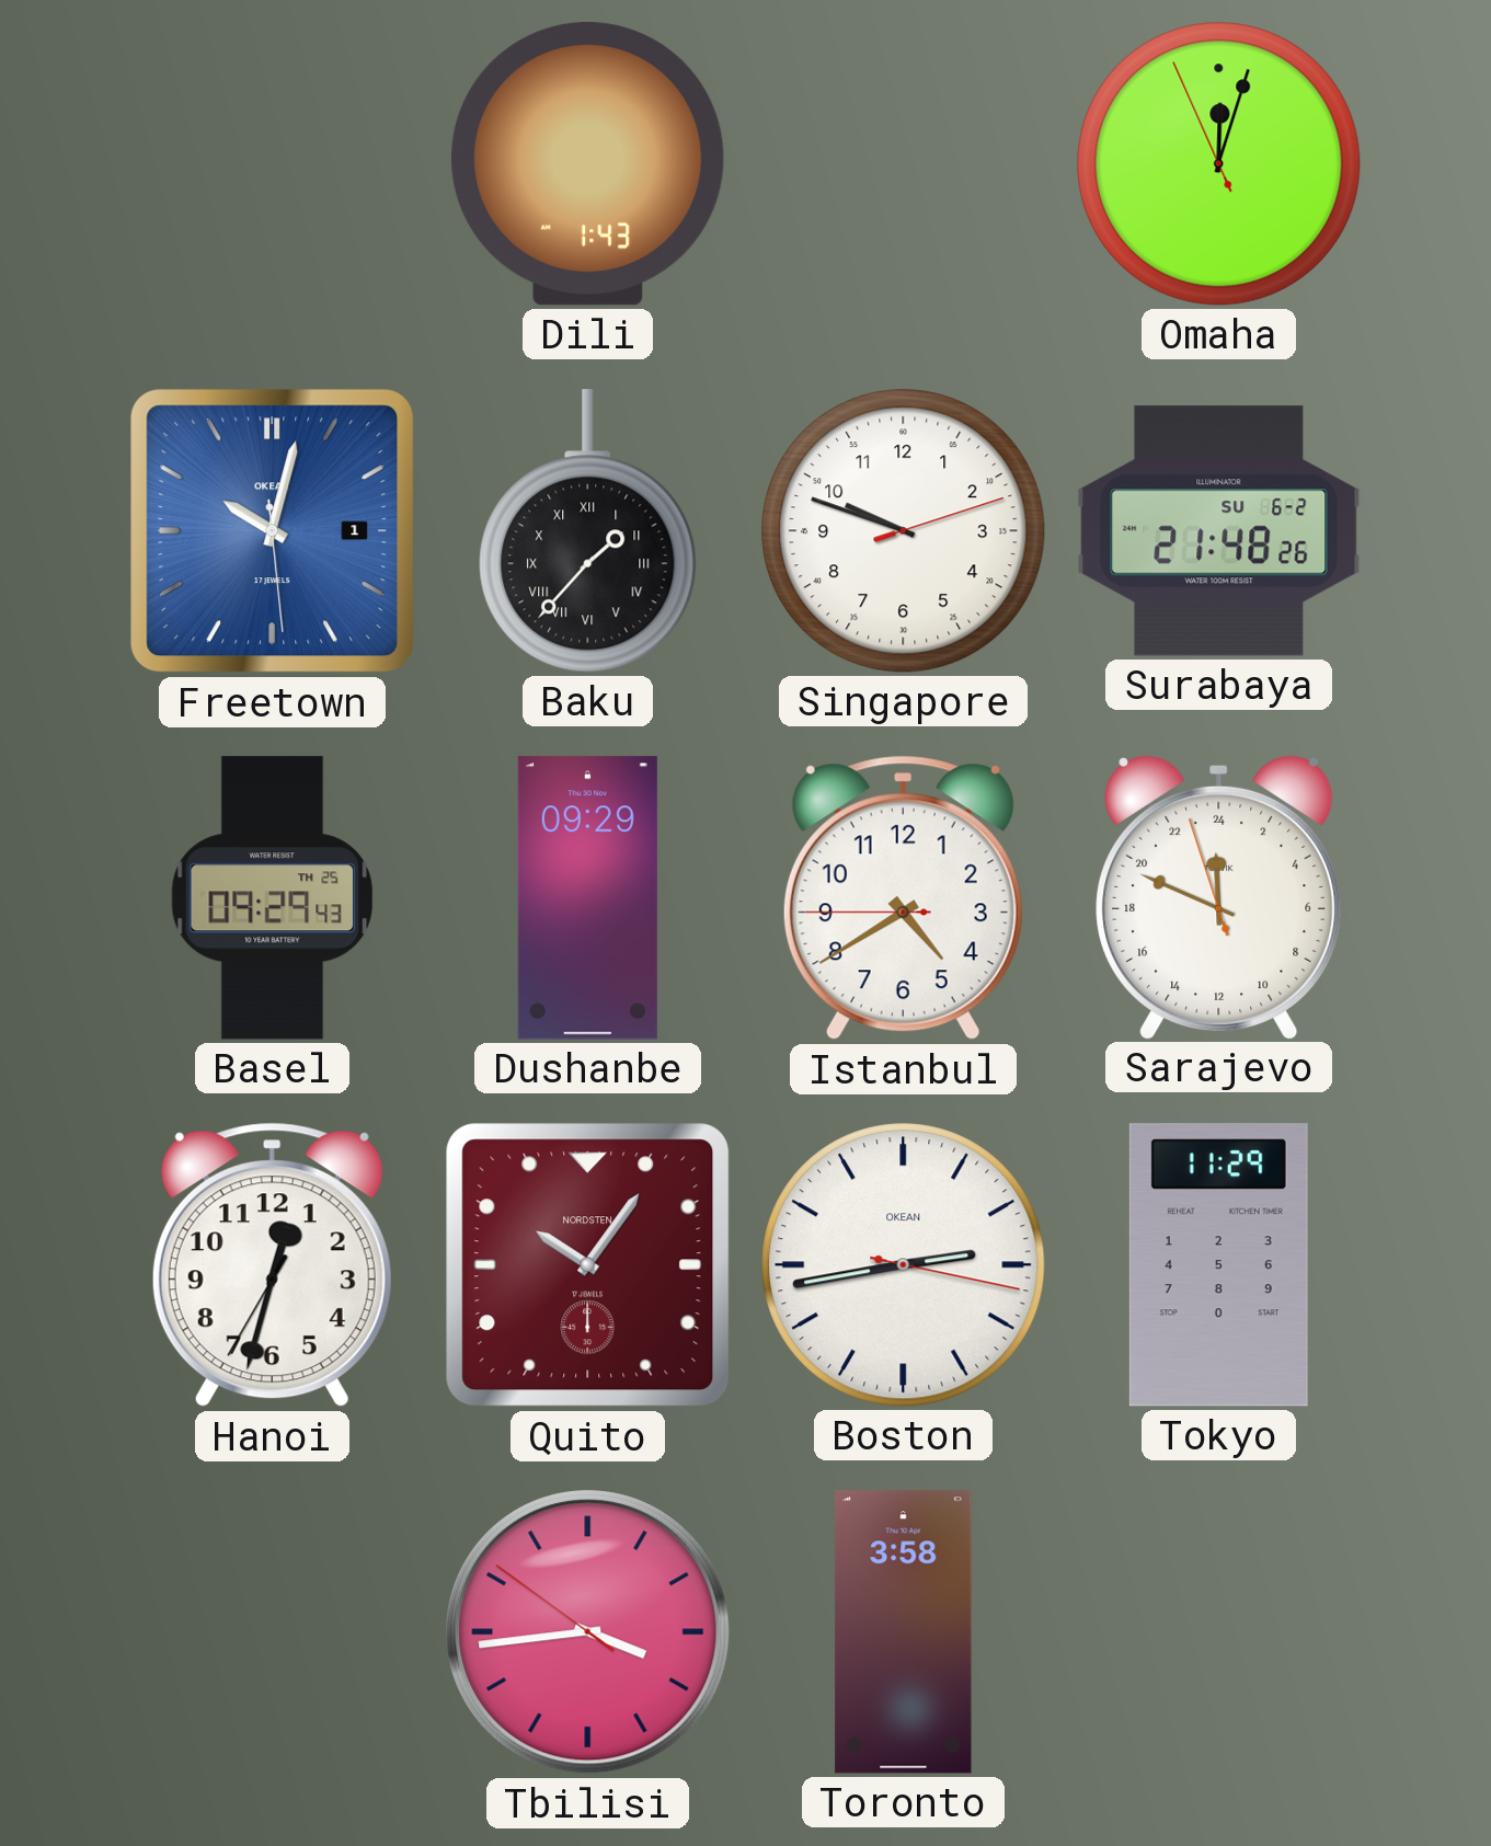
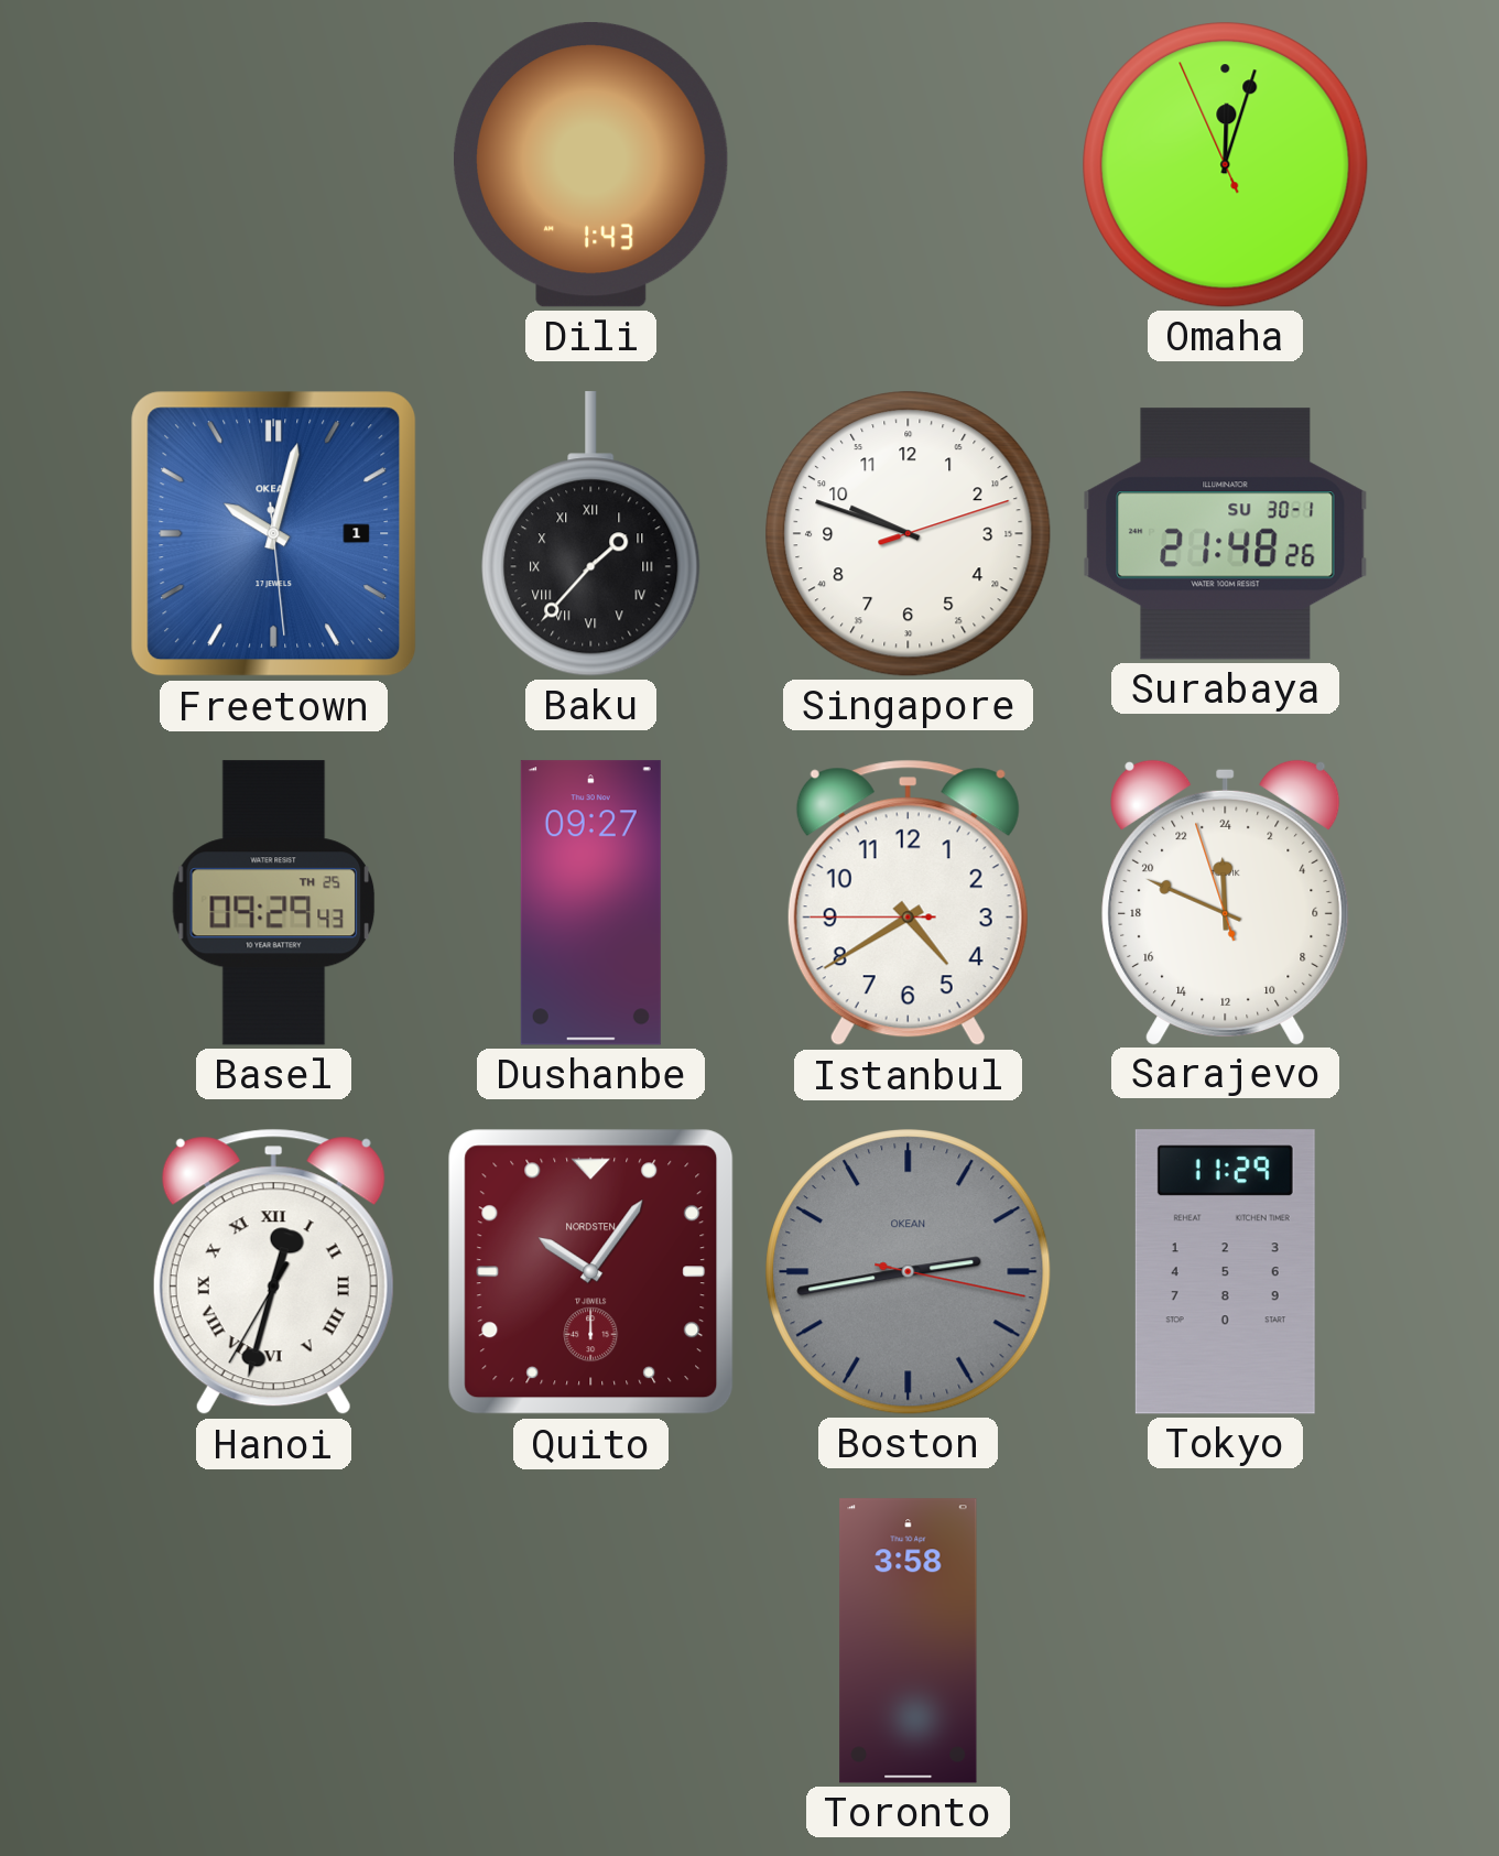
Surabaya date: SU 6-2 -> SU 30-1
Dushanbe: 09:29 -> 09:27
Hanoi numerals: Arabic -> Roman
Boston dial: white -> grey
Tbilisi: 3:43 -> none
